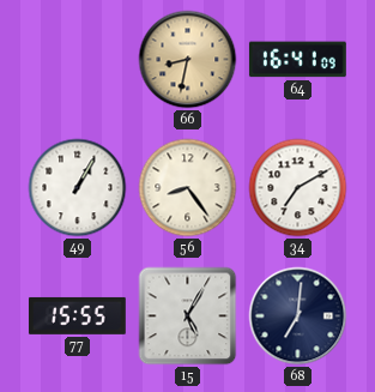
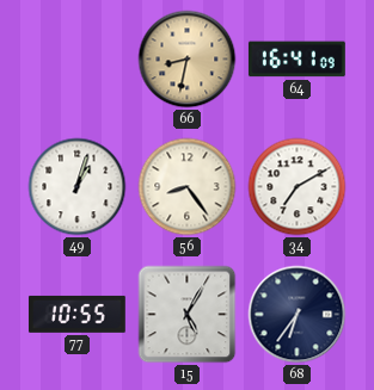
49: 1:05 -> 1:03
77: 15:55 -> 10:55
68: 7:01 -> 6:36
